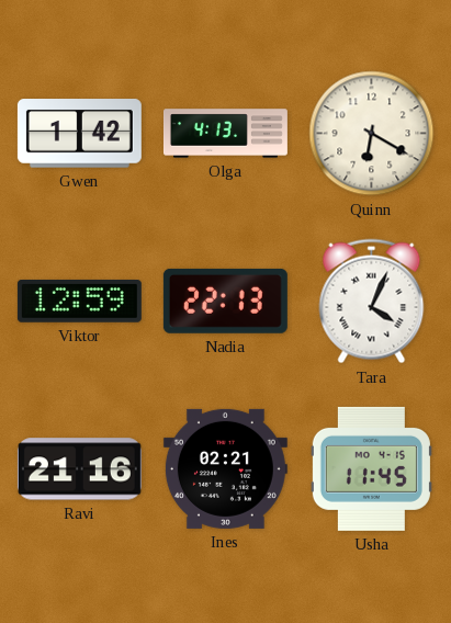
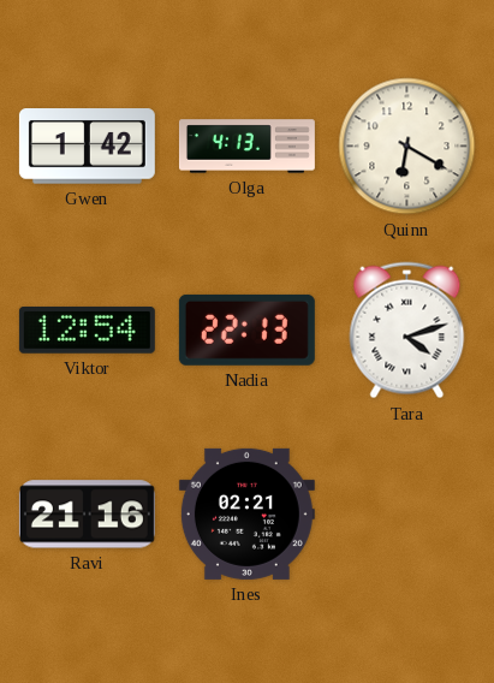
Viktor: 12:59 -> 12:54
Tara: 4:04 -> 4:12
Usha: 11:45 -> none
